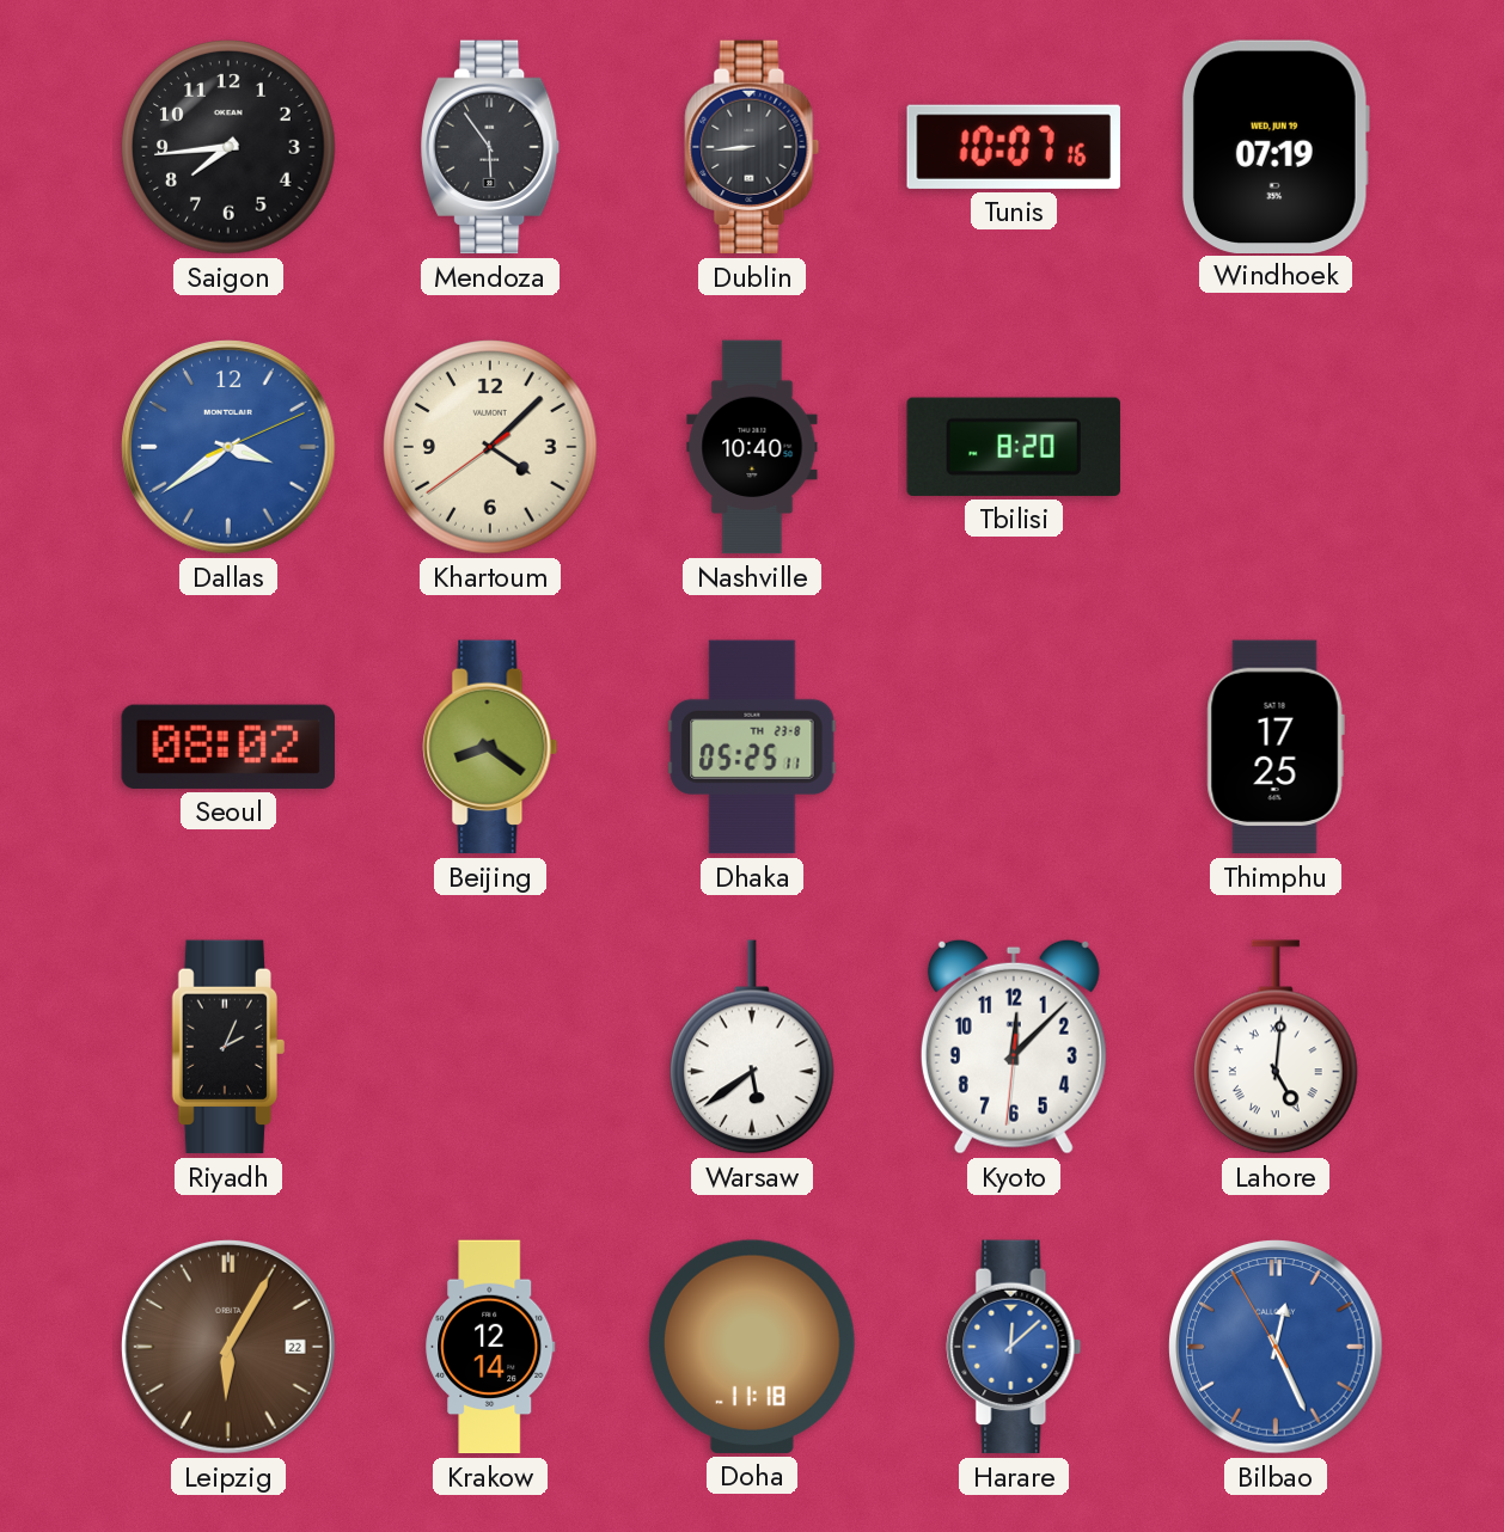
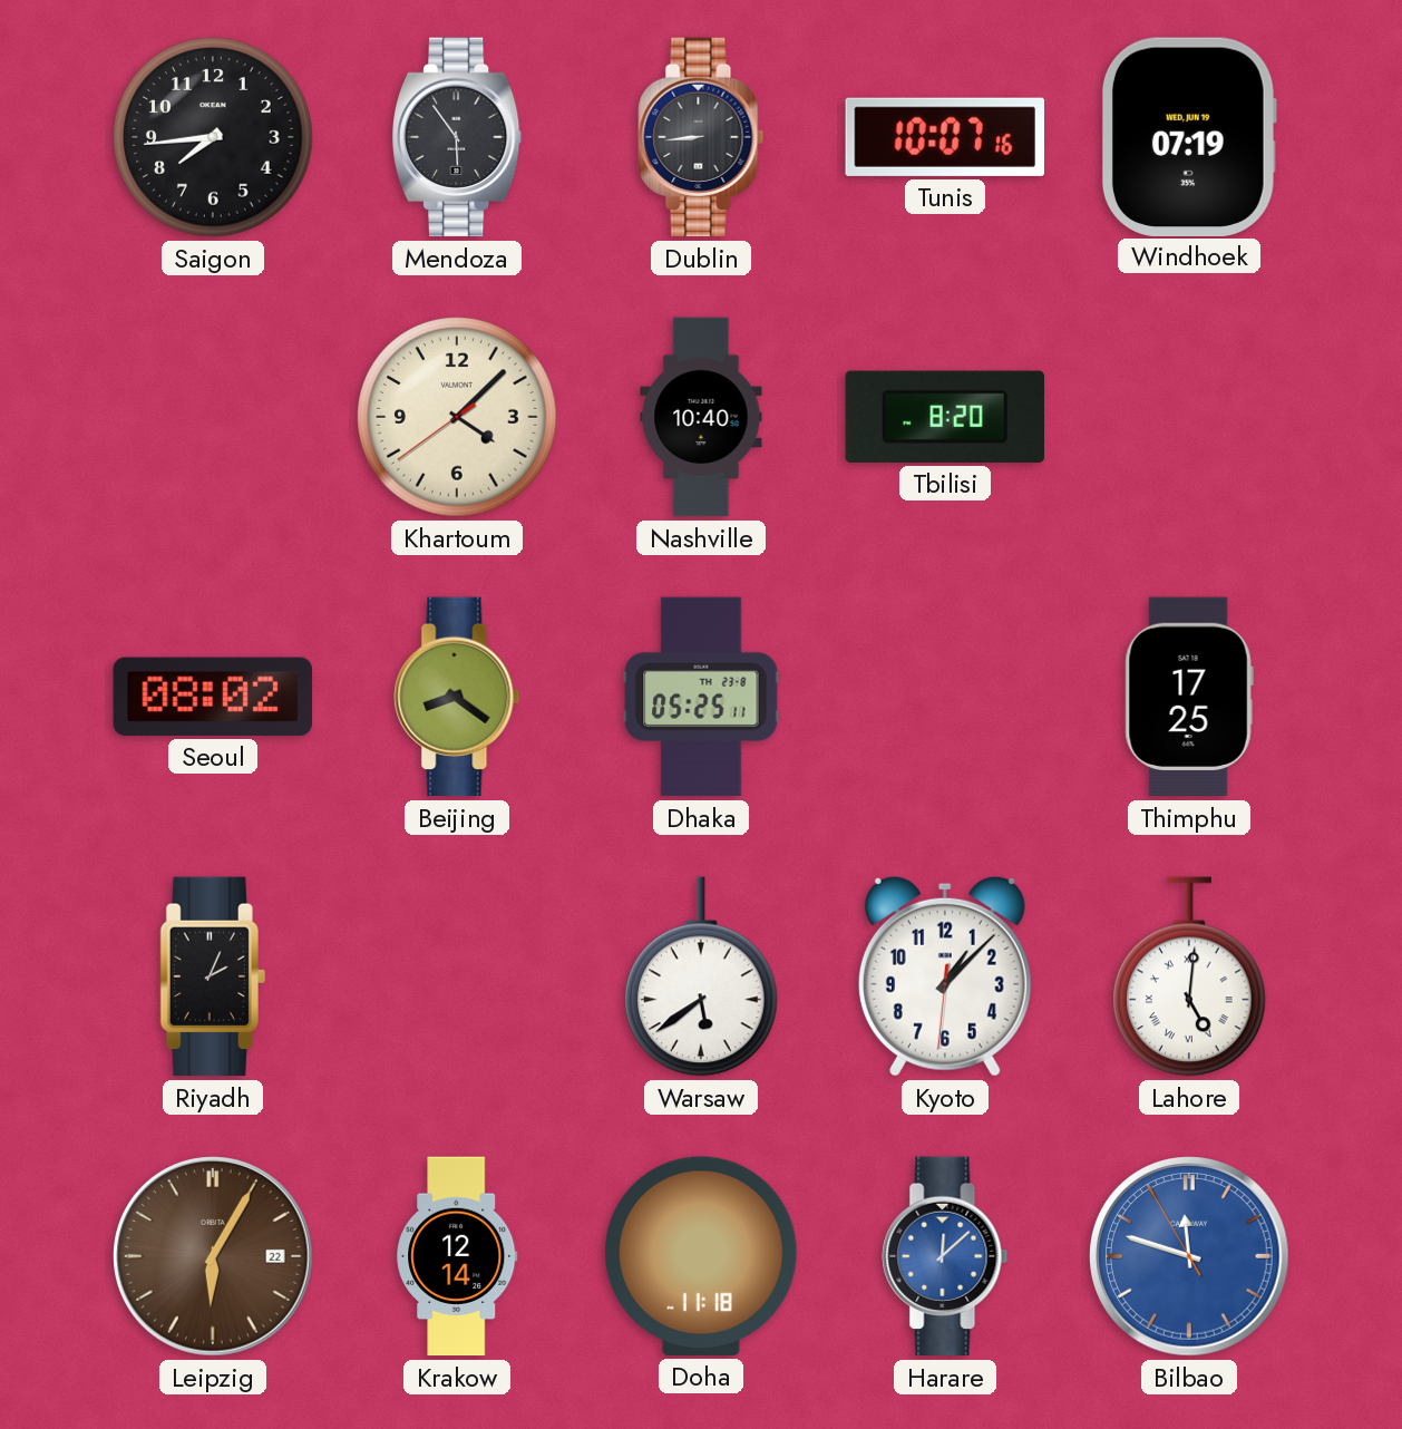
Dallas: 3:39 -> none
Kyoto: 12:07 -> 1:07
Bilbao: 12:25 -> 11:47
